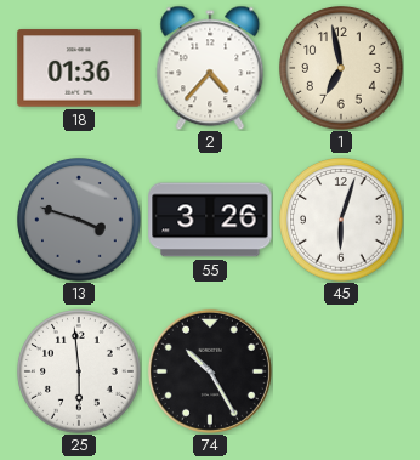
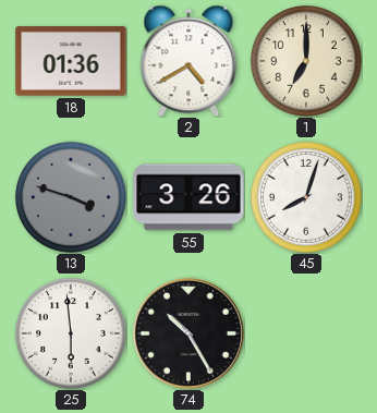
2: 4:37 -> 4:40
1: 6:58 -> 7:00
45: 6:03 -> 8:03
